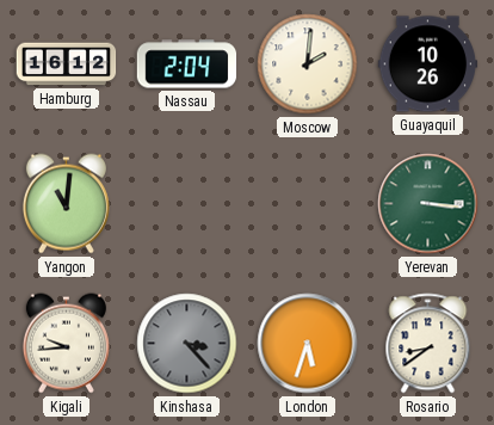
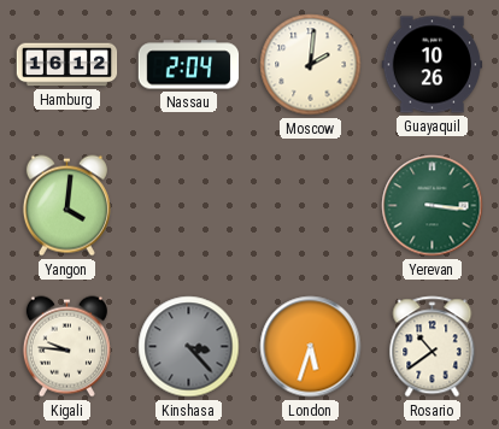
Yangon: 11:01 -> 4:01
Kigali: 9:44 -> 9:46
Rosario: 8:39 -> 10:39
